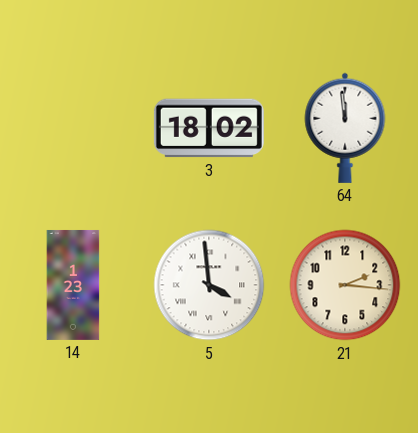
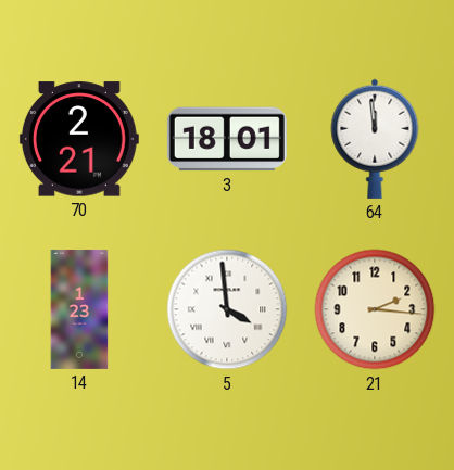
70: none -> 2:21
3: 18:02 -> 18:01
